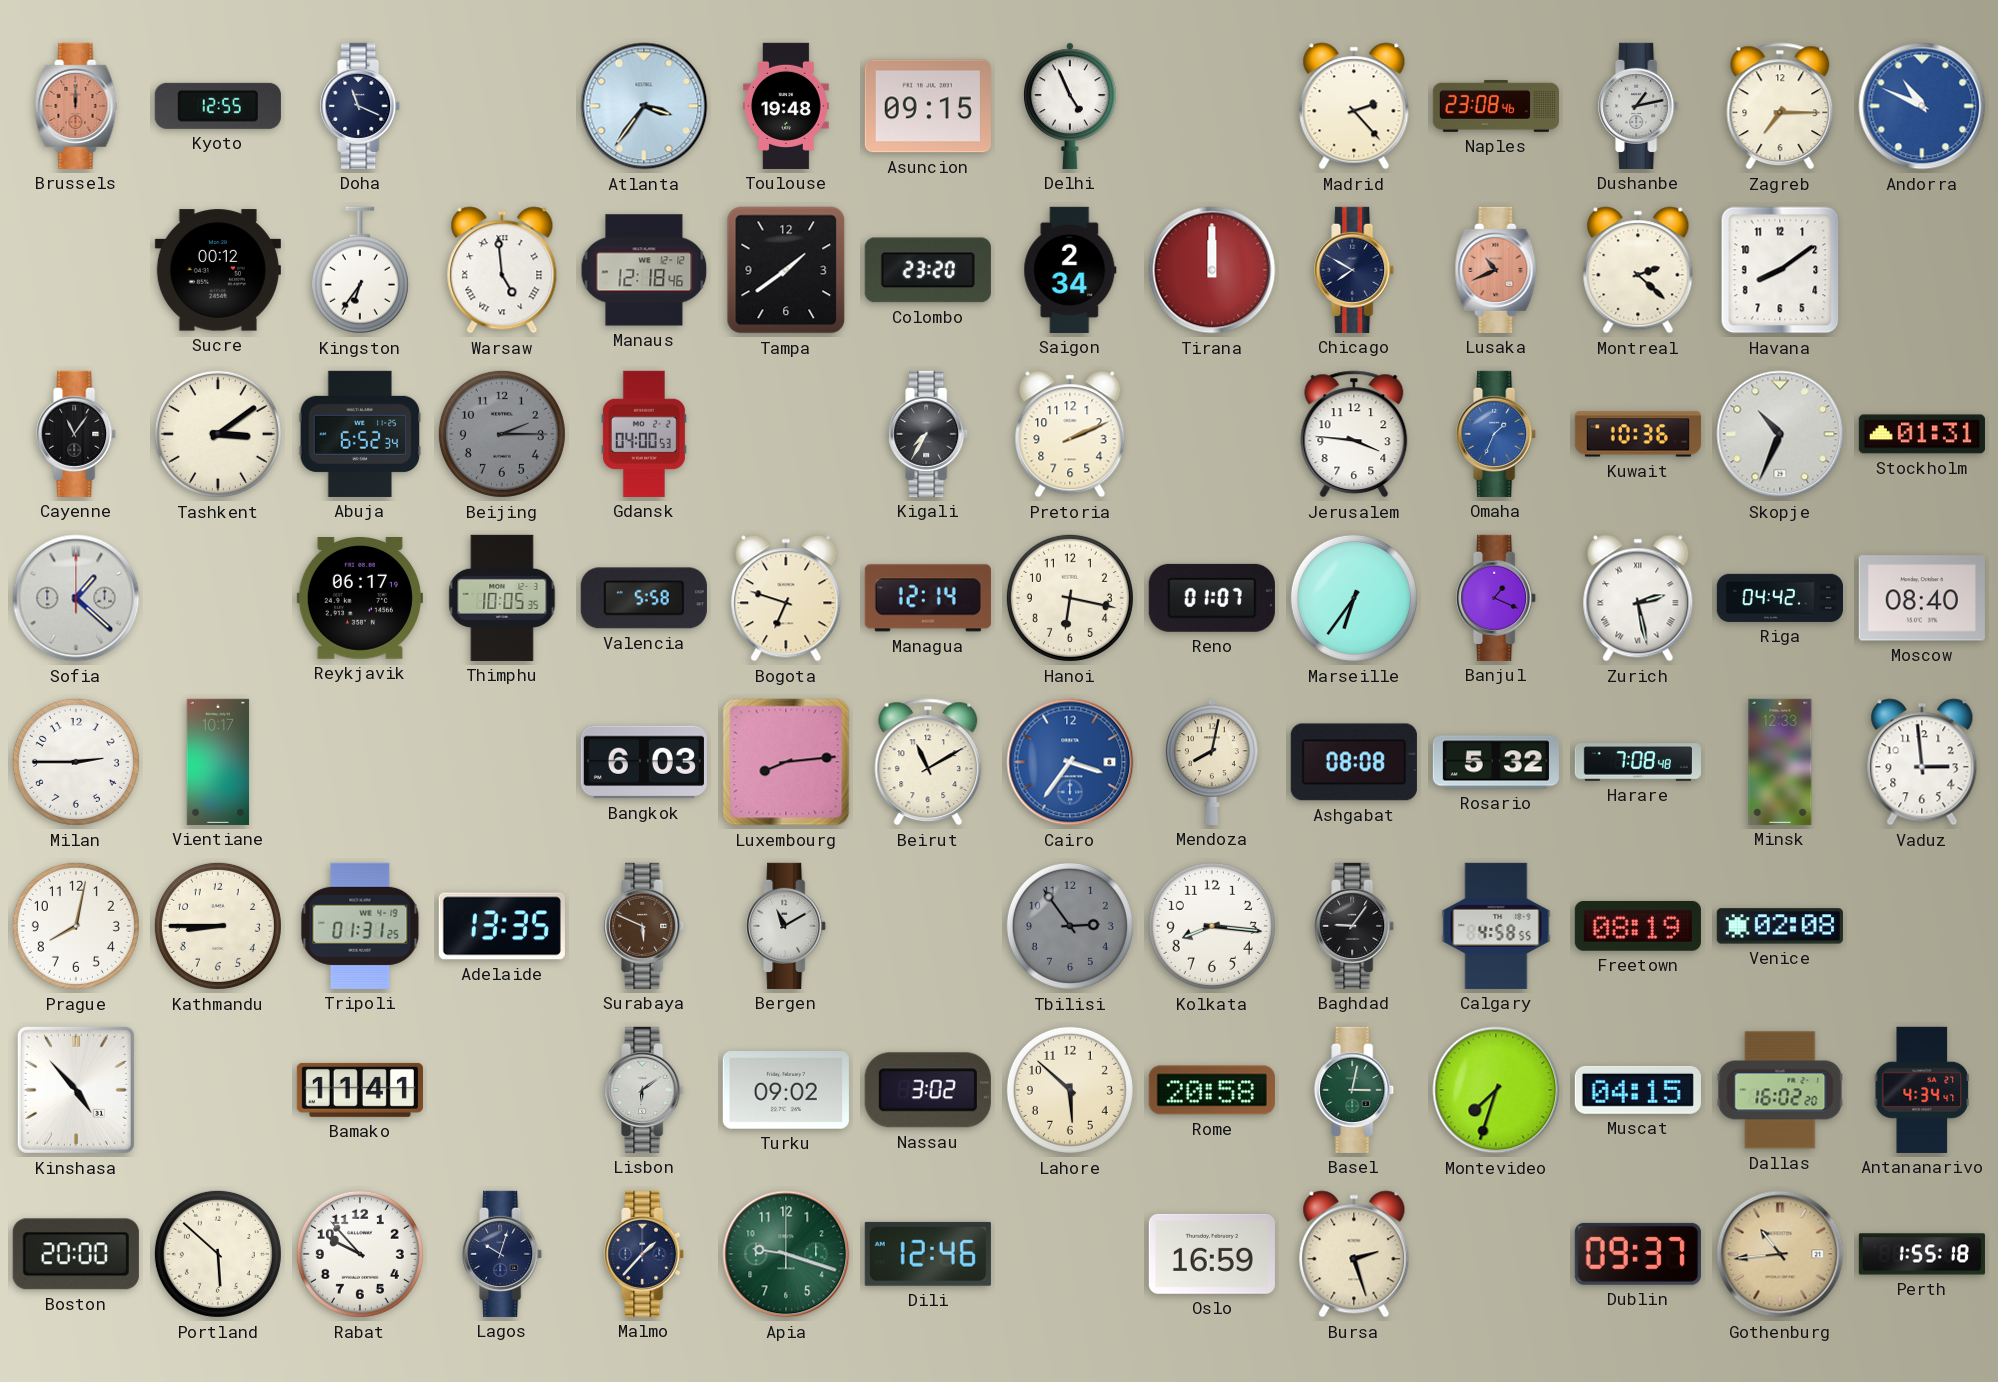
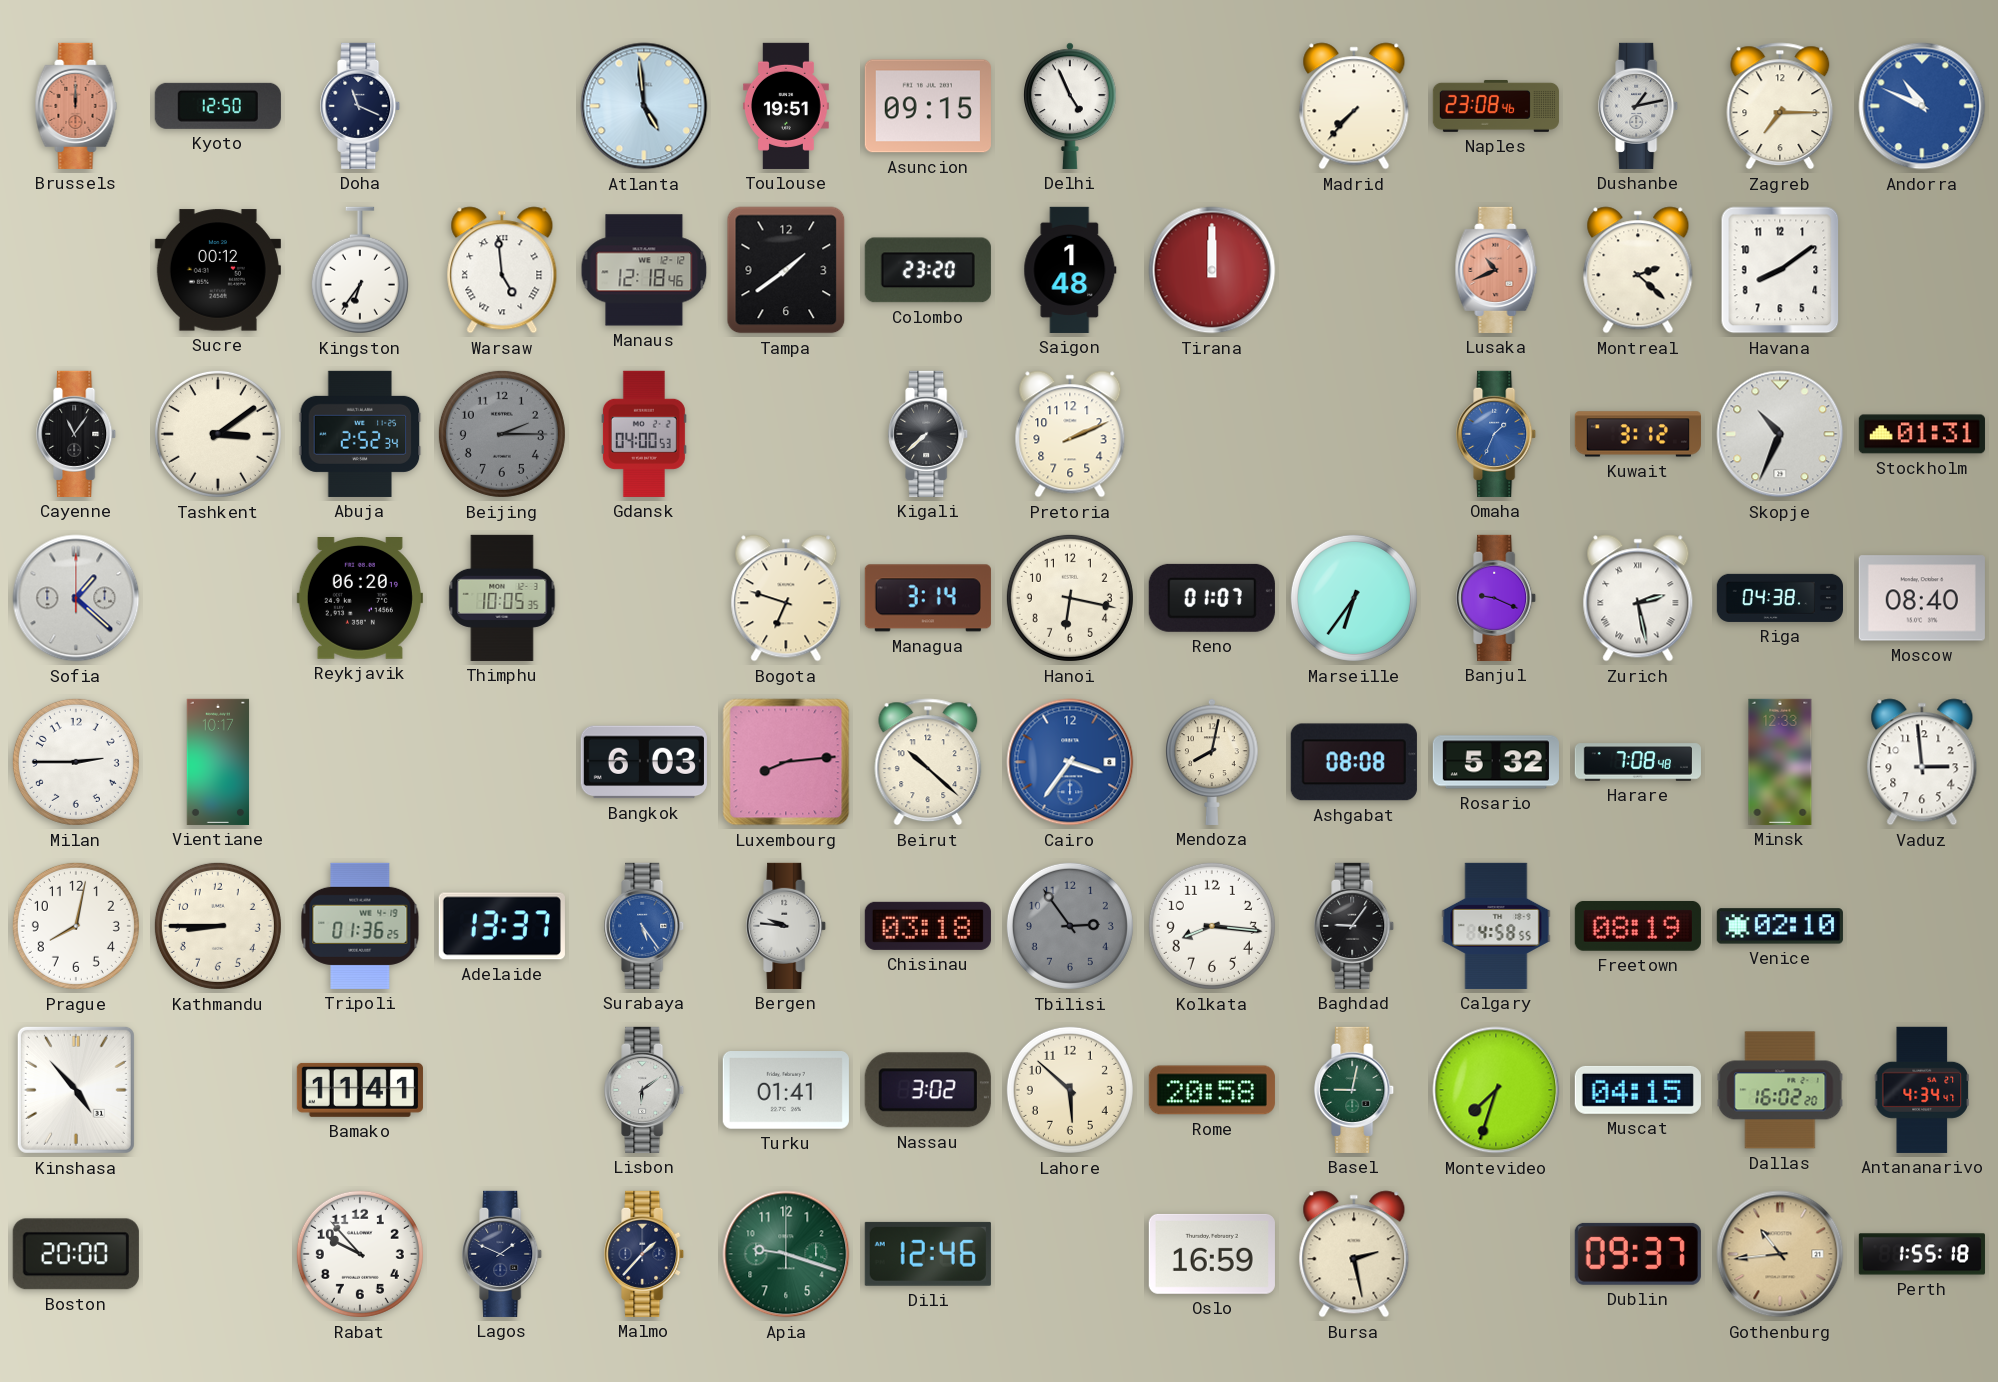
Kyoto: 12:55 -> 12:50
Atlanta: 3:36 -> 4:59
Toulouse: 19:48 -> 19:51
Madrid: 2:23 -> 7:37
Saigon: 2:34 -> 1:48
Chicago: 7:50 -> none
Abuja: 6:52 -> 2:52
Kigali: 7:35 -> 7:38
Jerusalem: 3:46 -> none
Kuwait: 10:36 -> 3:12
Reykjavik: 06:17 -> 06:20
Valencia: 5:58 -> none
Managua: 12:14 -> 3:14
Banjul: 1:19 -> 9:19
Riga: 04:42 -> 04:38
Beirut: 11:10 -> 10:22
Tripoli: 01:31 -> 01:36
Adelaide: 13:35 -> 13:37
Surabaya: 5:49 -> 5:24
Surabaya dial: brown -> blue
Bergen: 11:10 -> 9:46
Chisinau: none -> 03:18
Venice: 02:08 -> 02:10
Turku: 09:02 -> 01:41
Basel: 3:02 -> 9:02
Portland: 5:52 -> none
Lagos: 10:03 -> 1:49
Bursa: 2:27 -> 2:28
